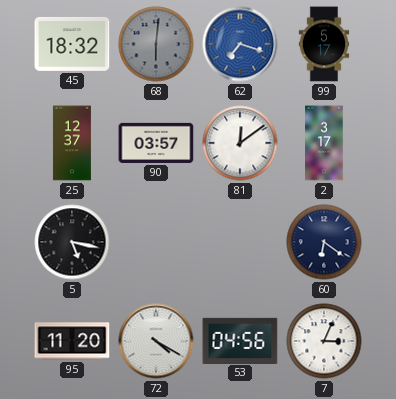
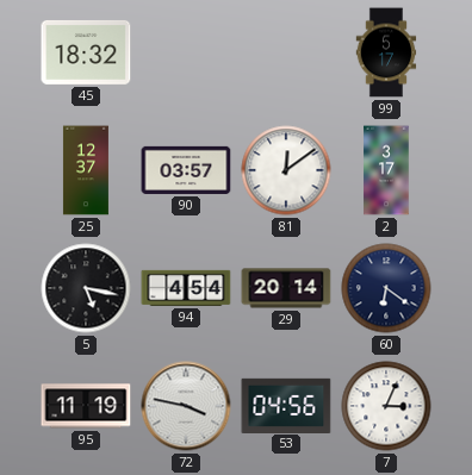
68: 6:01 -> none
62: 7:18 -> none
94: none -> 4:54
29: none -> 20:14
95: 11:20 -> 11:19
72: 4:20 -> 3:47
